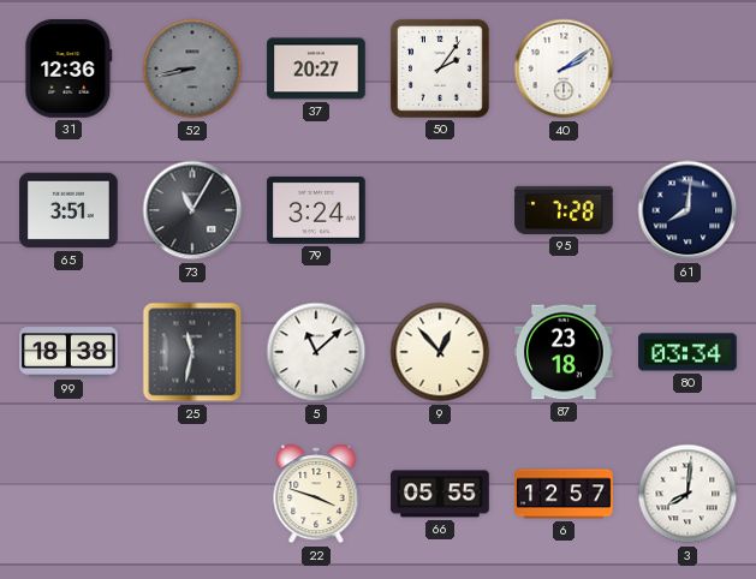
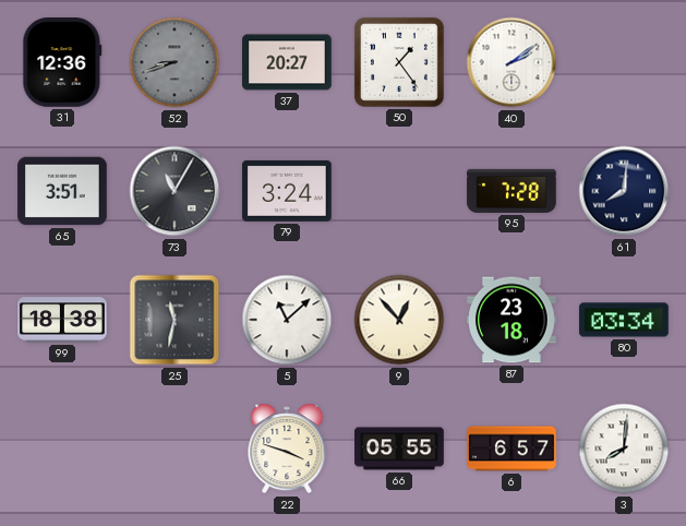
52: 8:43 -> 8:42
50: 2:06 -> 1:24
6: 12:57 -> 6:57
